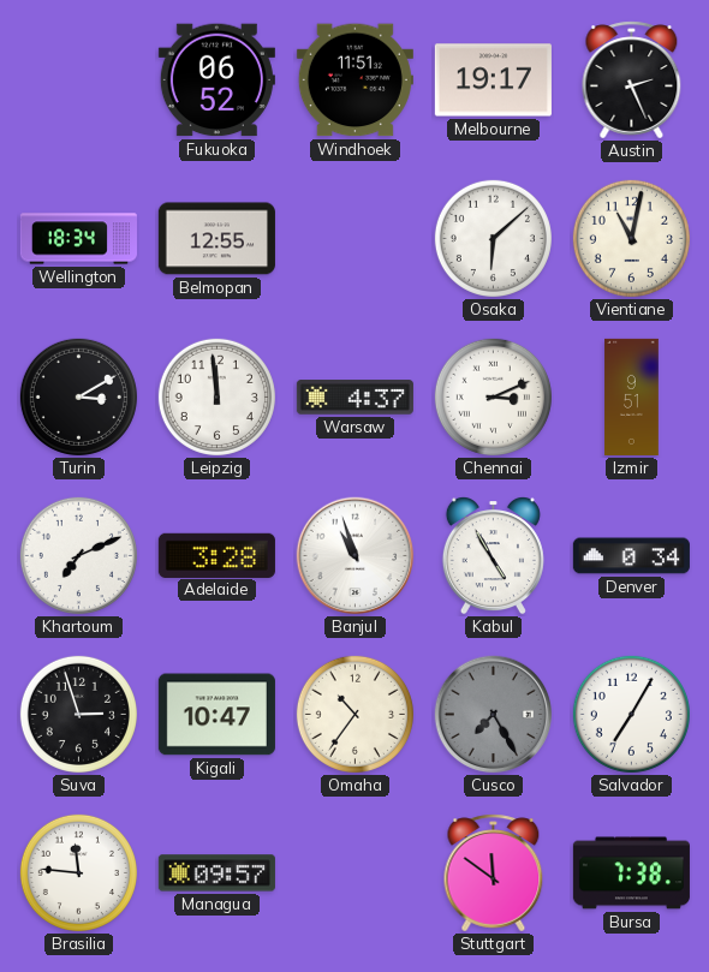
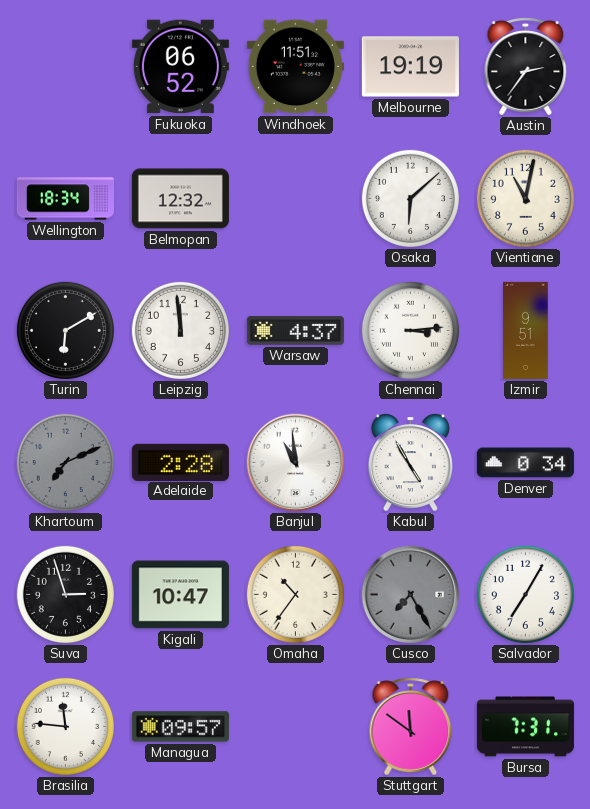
Melbourne: 19:17 -> 19:19
Austin: 2:26 -> 2:36
Belmopan: 12:55 -> 12:32
Turin: 3:10 -> 6:10
Chennai: 3:11 -> 3:14
Khartoum dial: white -> grey
Adelaide: 3:28 -> 2:28
Banjul: 10:57 -> 10:59
Bursa: 7:38 -> 7:31
